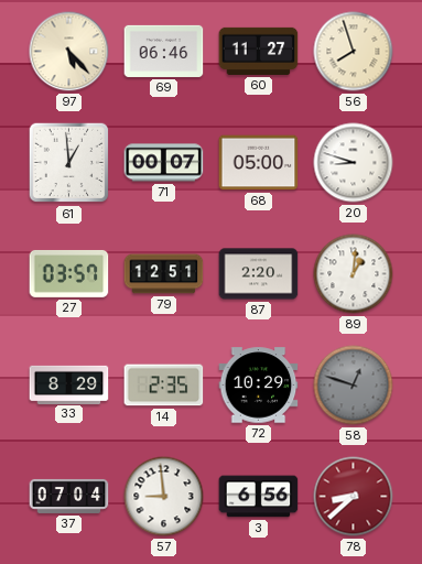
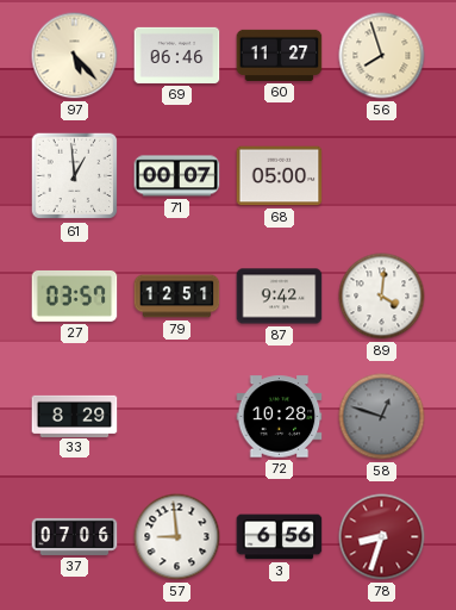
20: 8:48 -> none
87: 2:20 -> 9:42
89: 1:01 -> 4:01
14: 2:35 -> none
72: 10:29 -> 10:28
37: 07:04 -> 07:06
78: 8:38 -> 8:33
